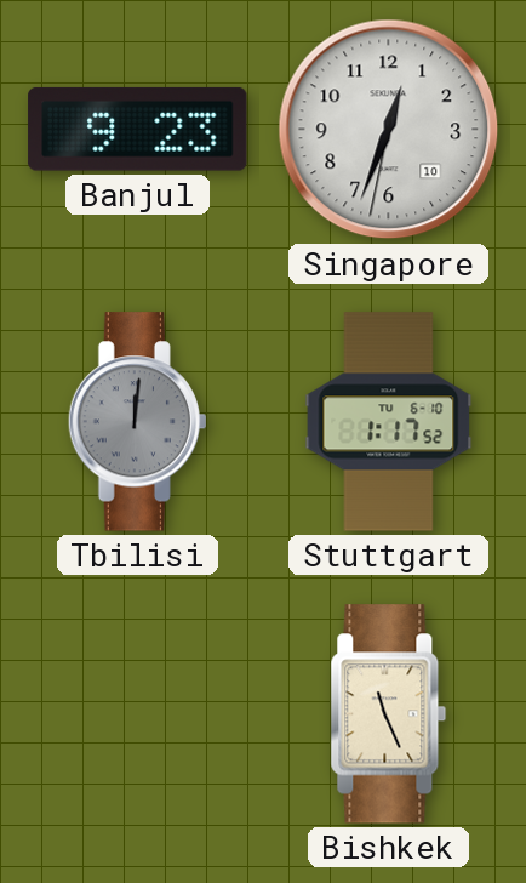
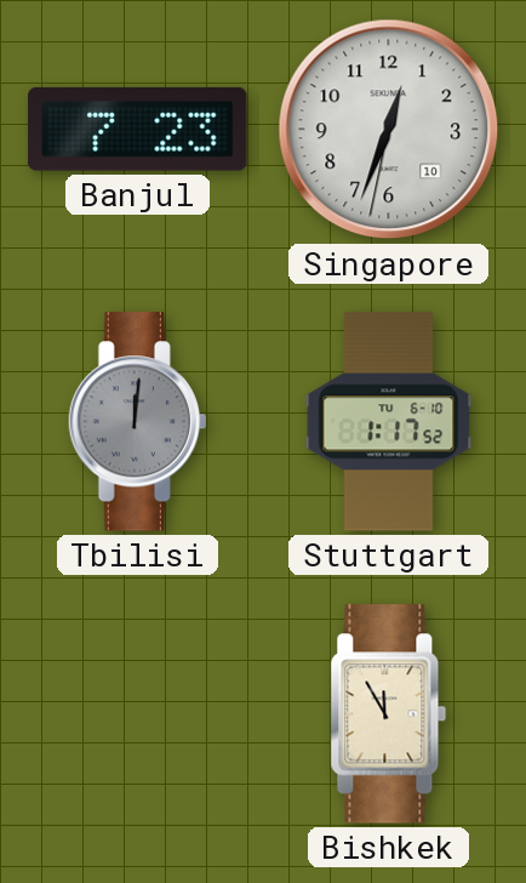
Banjul: 9:23 -> 7:23
Bishkek: 11:26 -> 11:55
